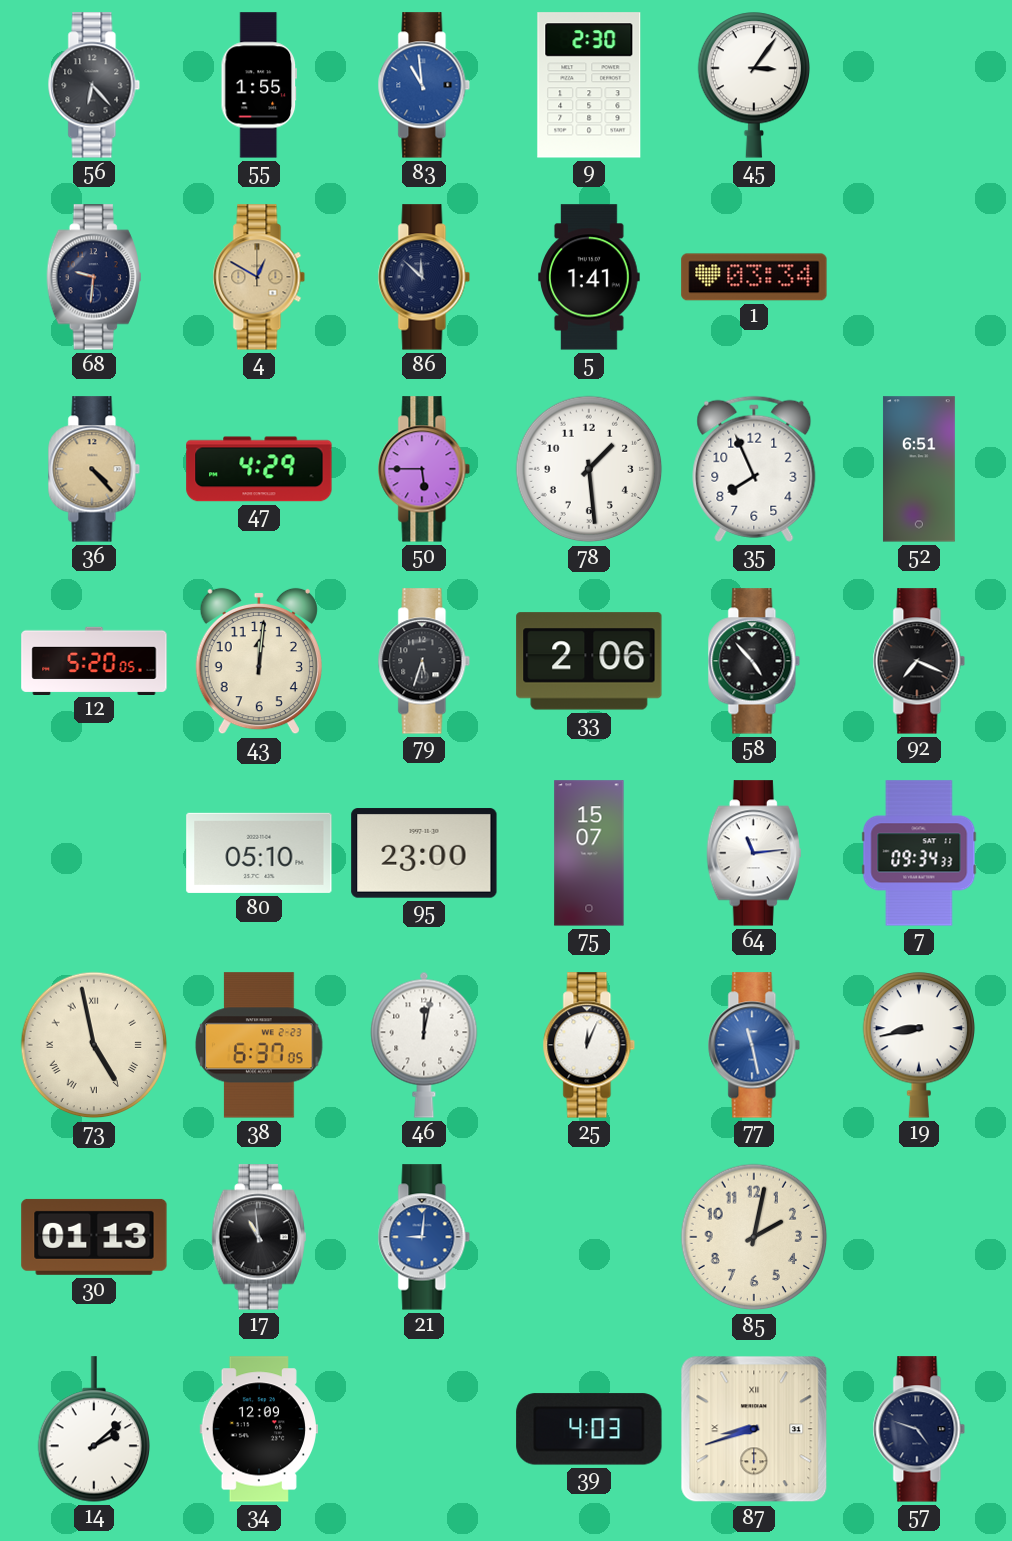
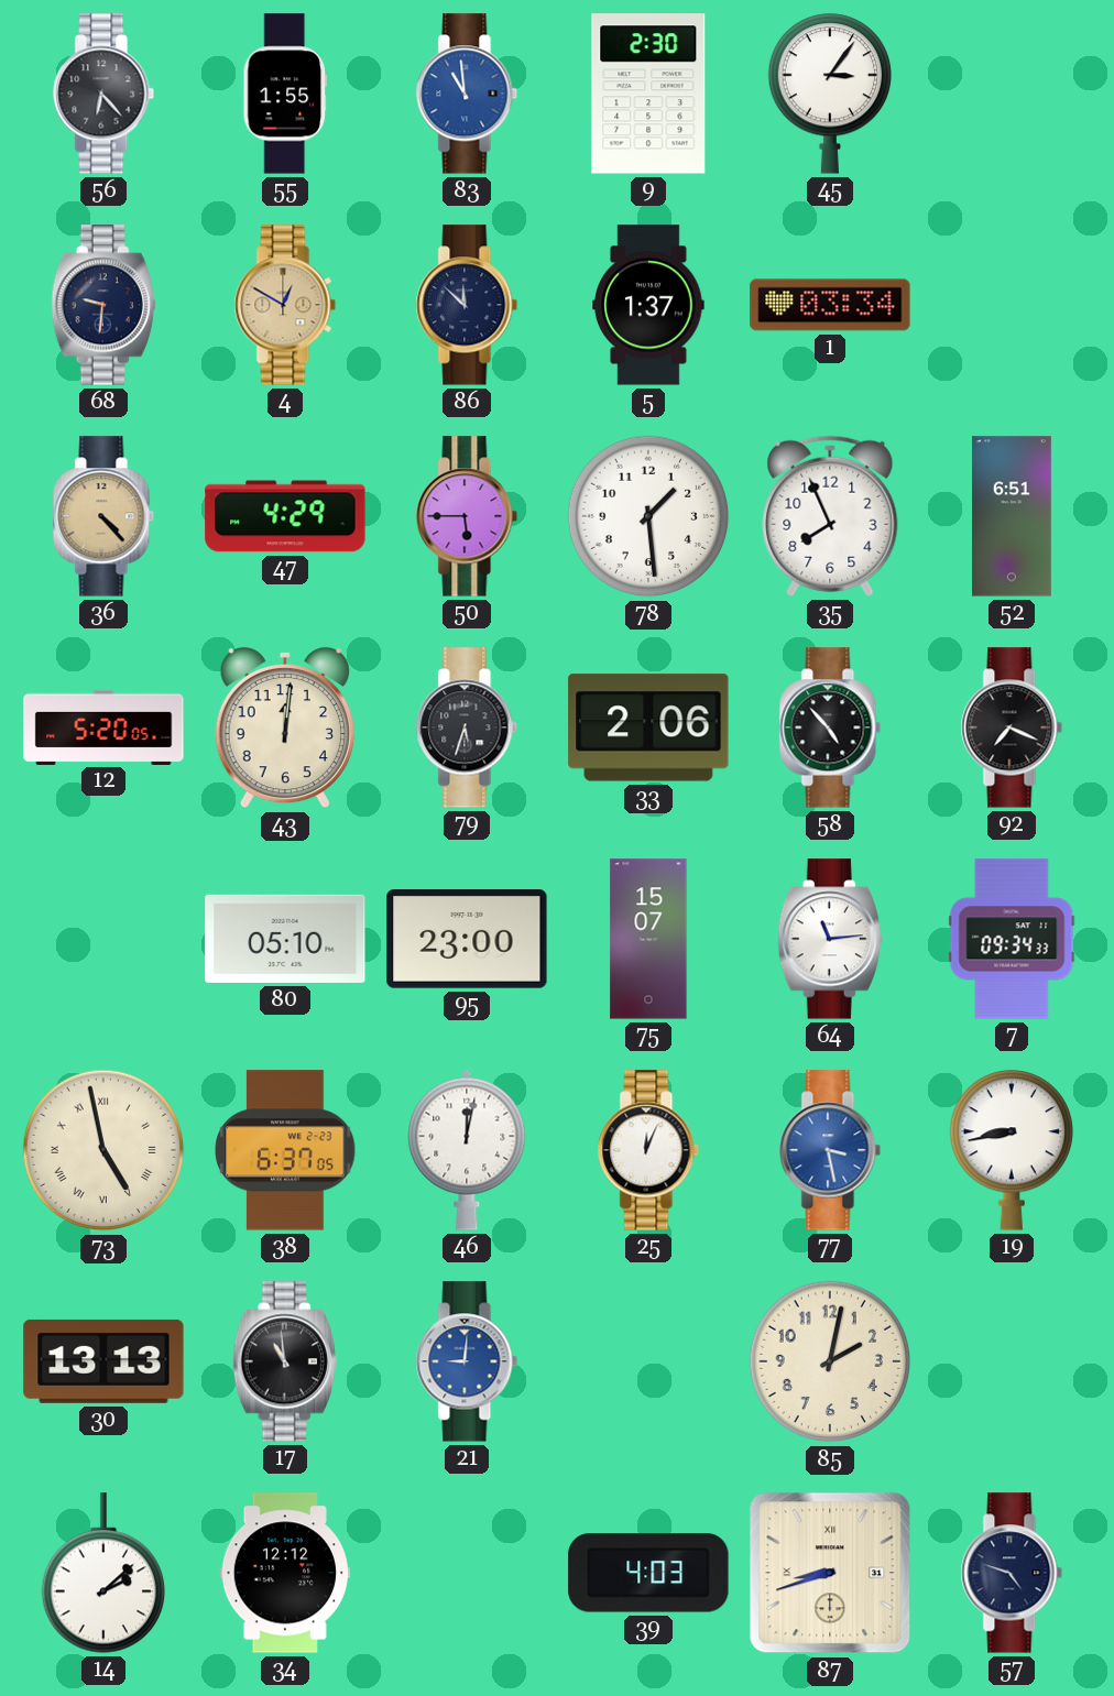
5: 1:41 -> 1:37
77: 11:28 -> 3:28
30: 01:13 -> 13:13
34: 12:09 -> 12:12
